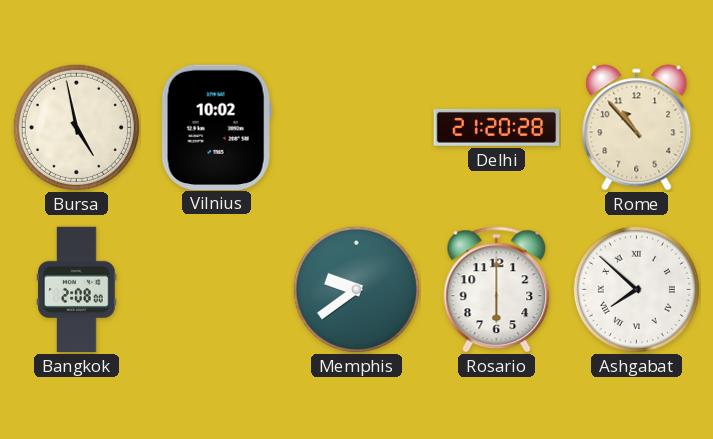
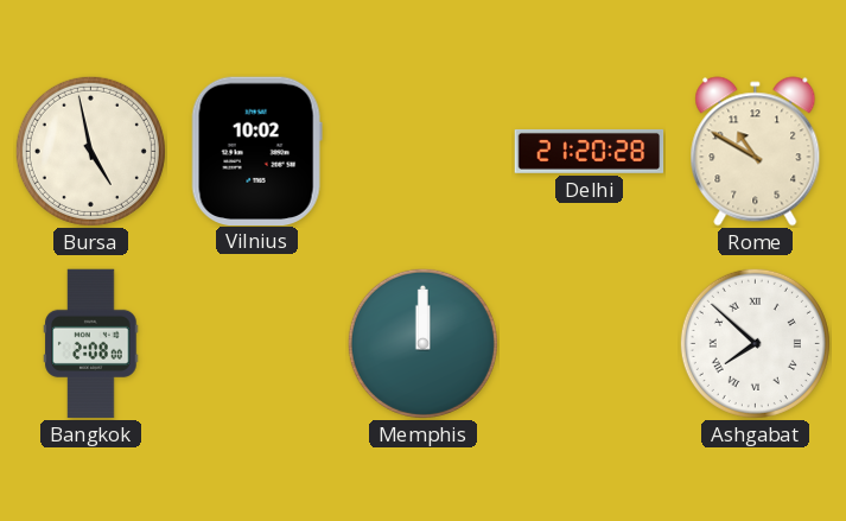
Rome: 10:53 -> 10:50
Memphis: 9:39 -> 12:00
Rosario: 6:00 -> none
